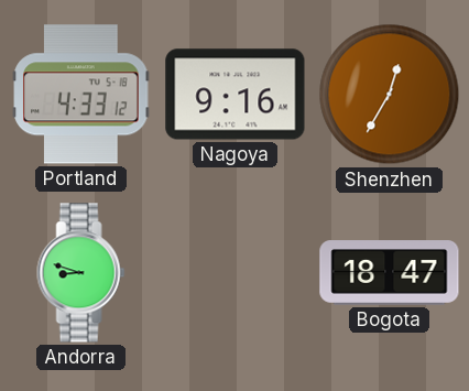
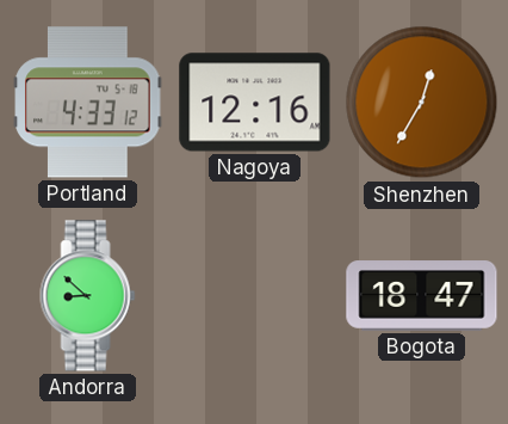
Nagoya: 9:16 -> 12:16
Andorra: 8:48 -> 8:52
